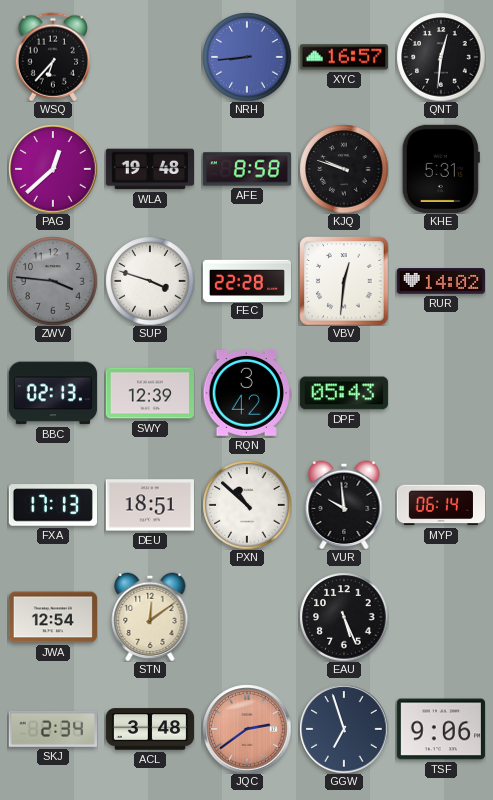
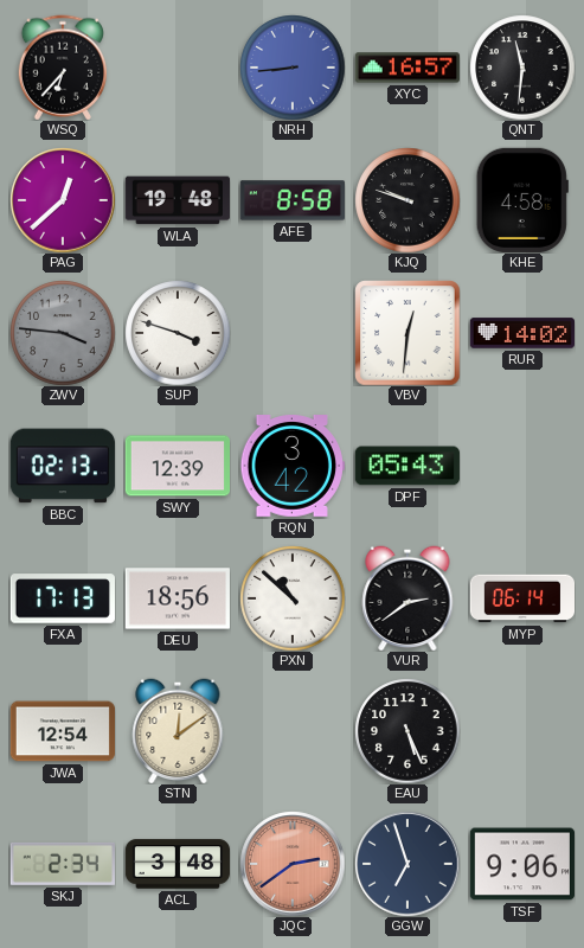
QNT: 12:31 -> 11:31
KHE: 5:31 -> 4:58
FEC: 22:28 -> none
DEU: 18:51 -> 18:56
VUR: 9:59 -> 2:39
